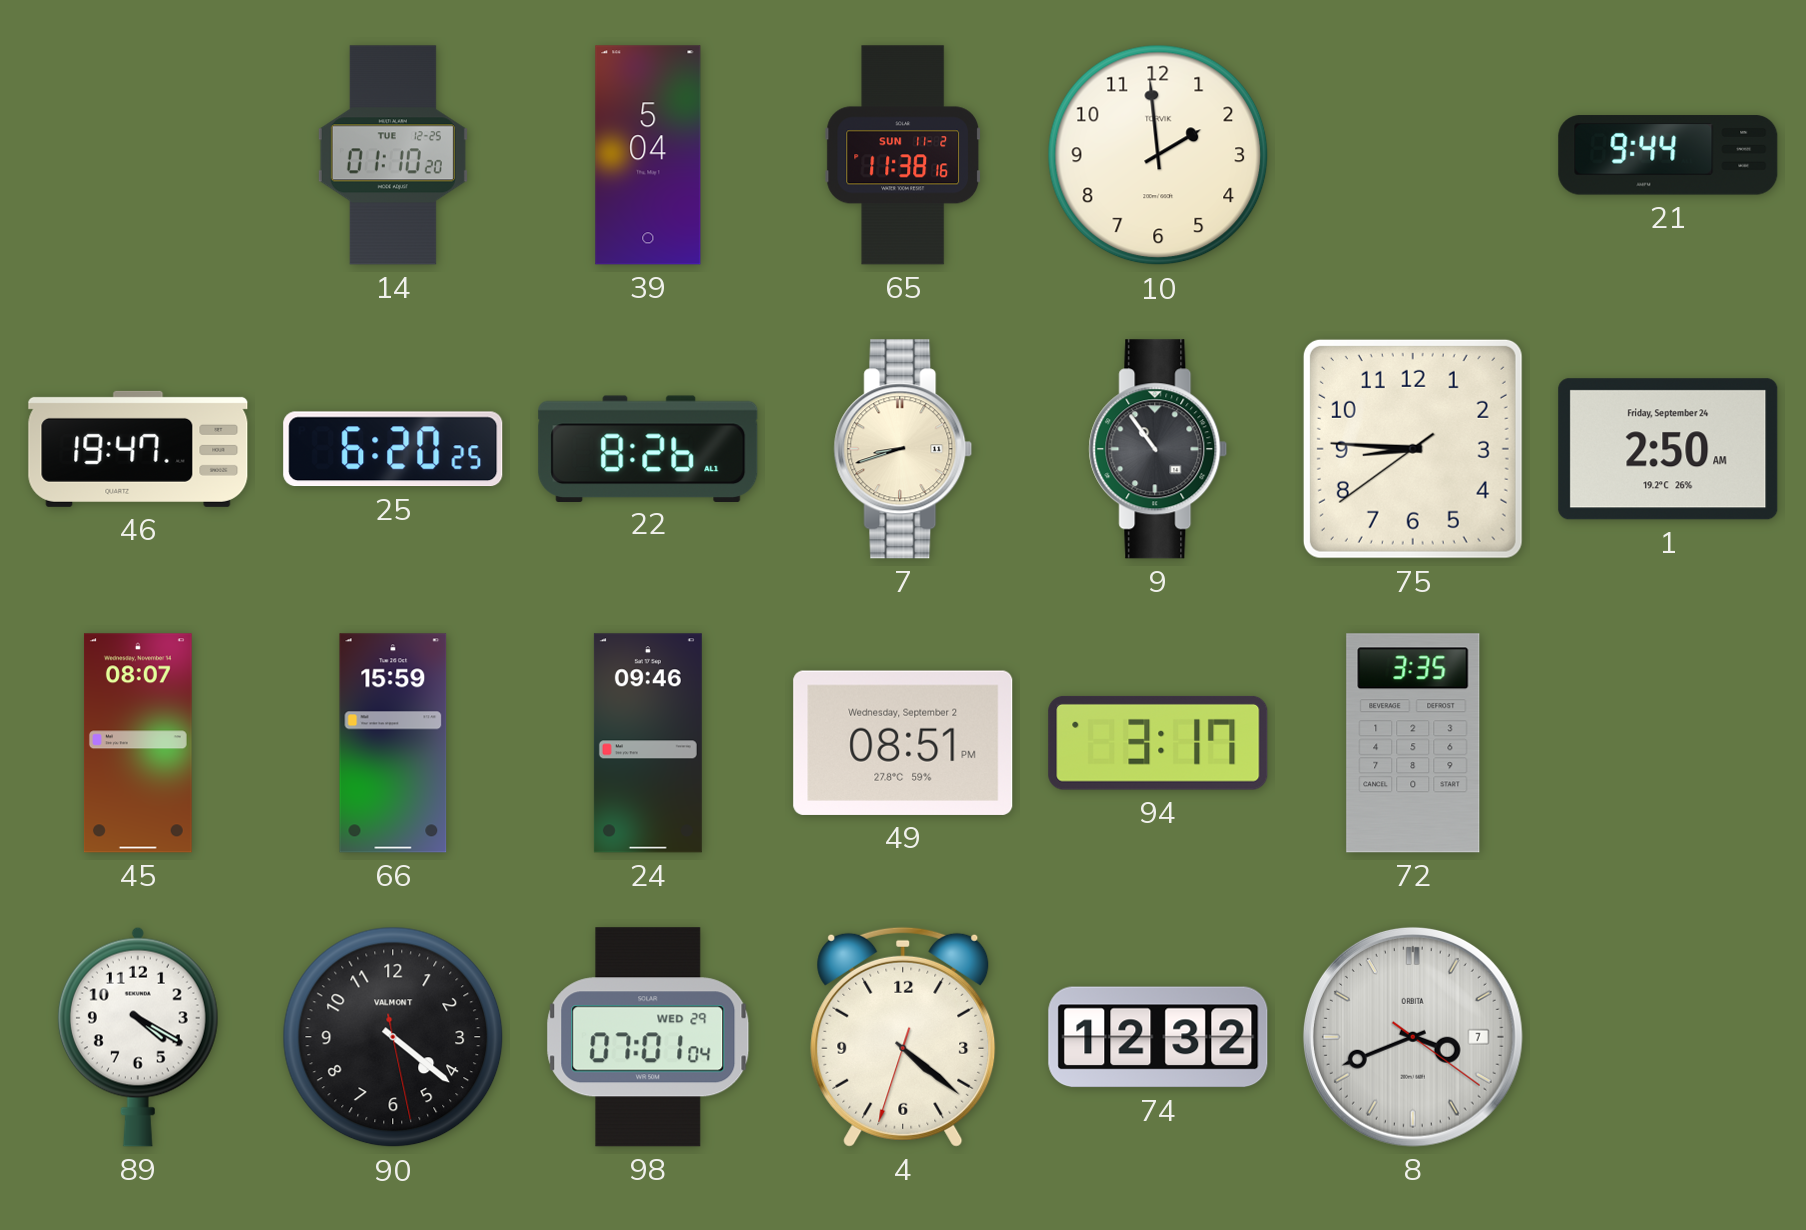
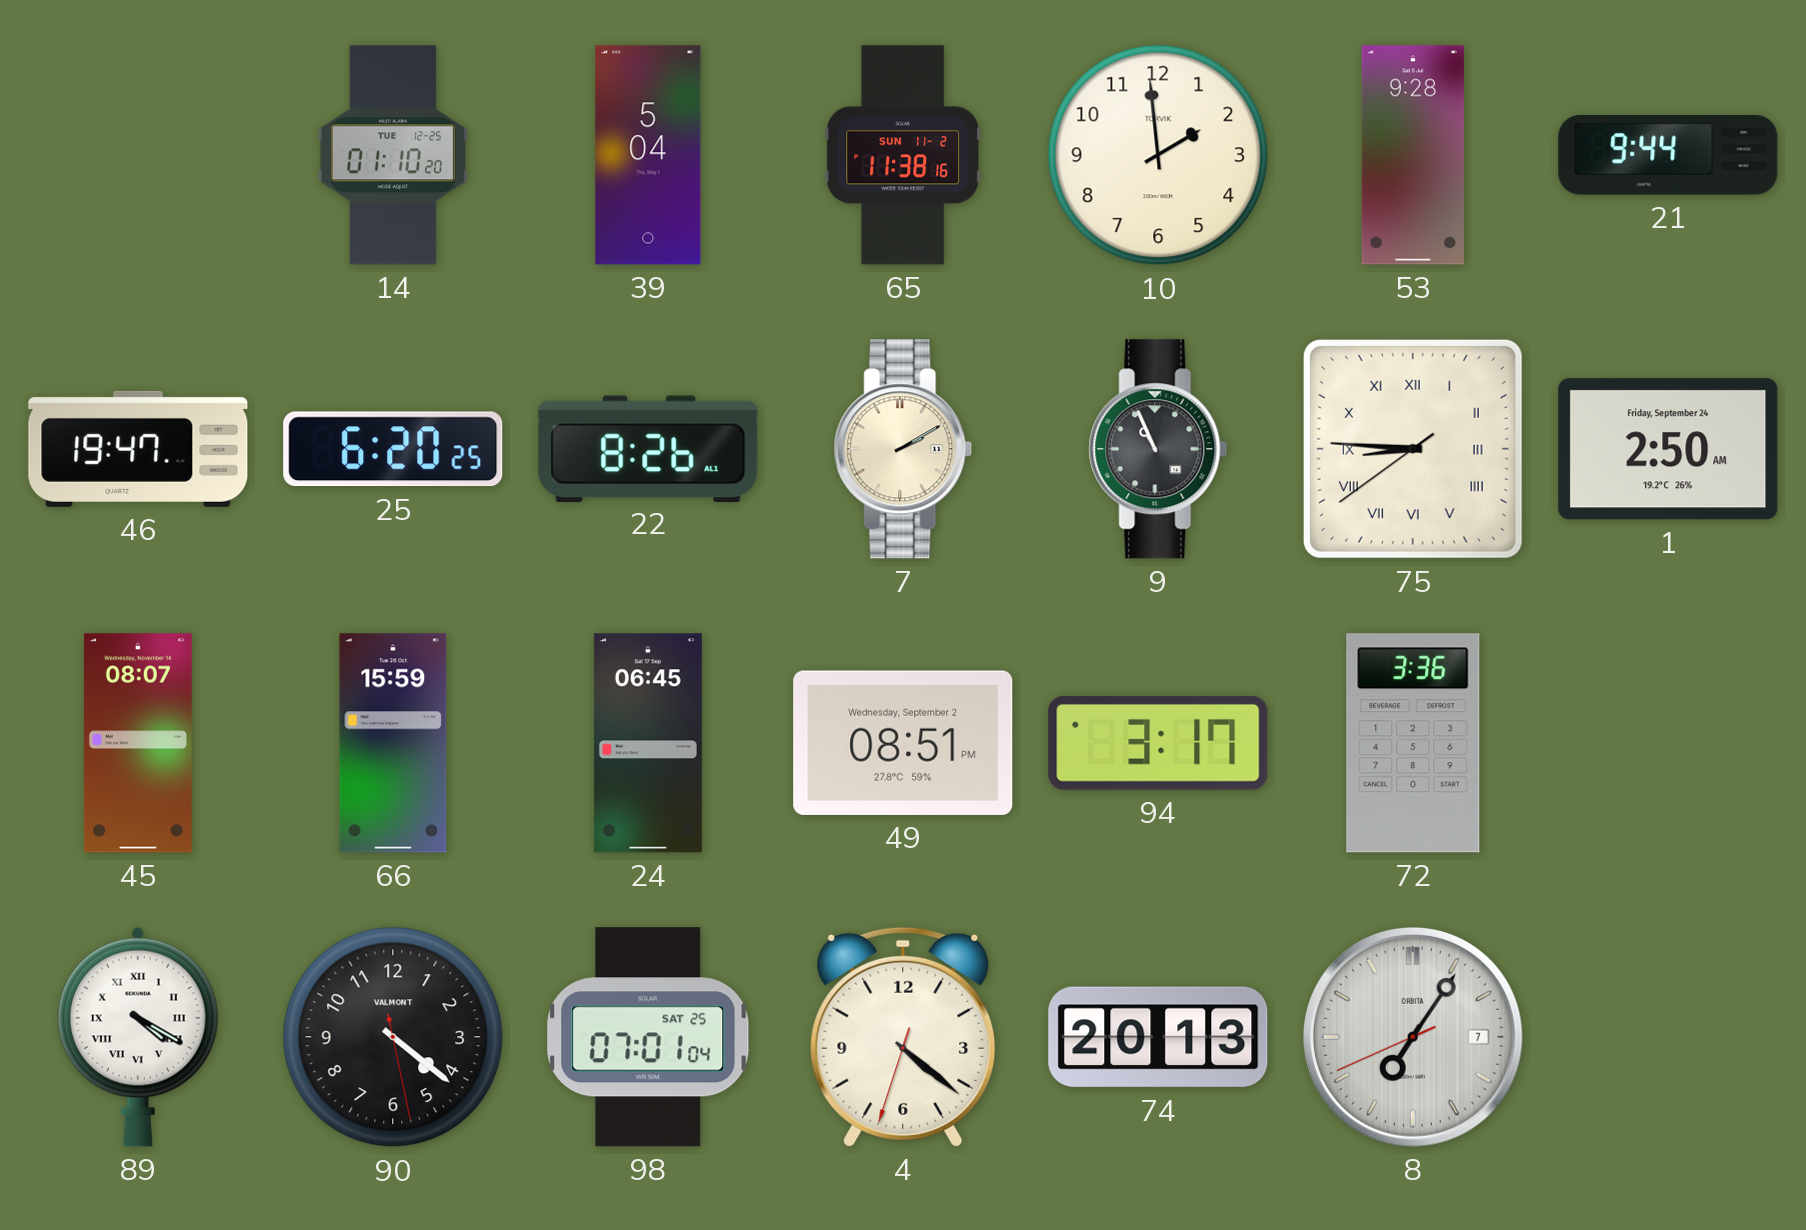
53: none -> 9:28
7: 8:42 -> 2:10
9: 10:54 -> 10:56
75 numerals: Arabic -> Roman
24: 09:46 -> 06:45
72: 3:35 -> 3:36
89 numerals: Arabic -> Roman
98 date: WED 29 -> SAT 25
74: 12:32 -> 20:13
8: 3:41 -> 7:05
